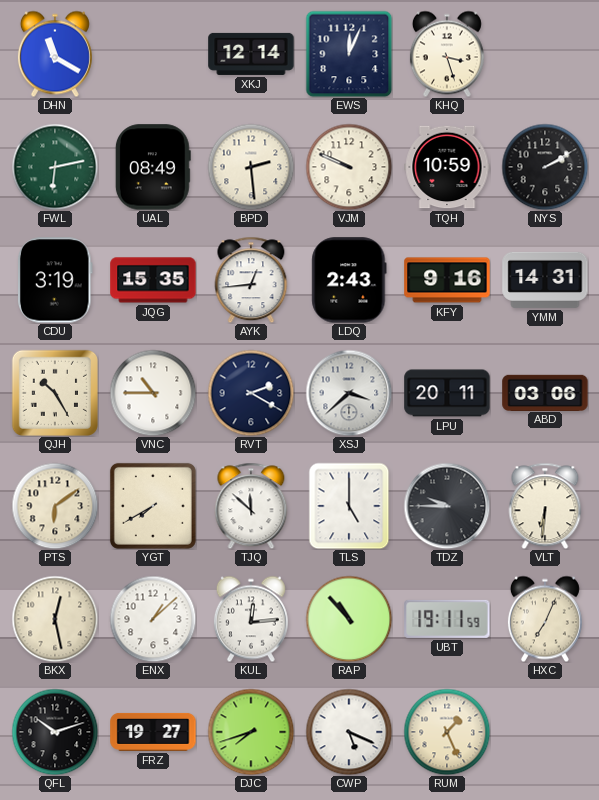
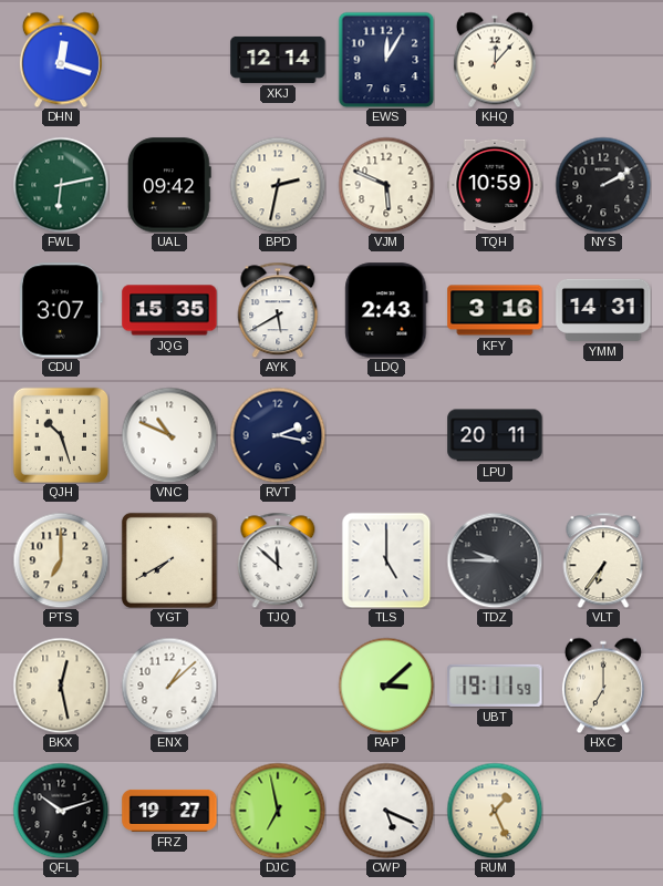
DHN: 11:20 -> 12:18
EWS: 12:04 -> 12:05
KHQ: 3:27 -> 12:07
UAL: 08:49 -> 09:42
BPD: 2:29 -> 2:32
VJM: 9:49 -> 5:49
CDU: 3:19 -> 3:07
AYK: 12:44 -> 5:40
KFY: 9:16 -> 3:16
QJH: 10:25 -> 10:27
VNC: 10:45 -> 10:49
RVT: 2:20 -> 2:17
XSJ: 3:38 -> none
ABD: 03:06 -> none
PTS: 6:09 -> 7:00
VLT: 6:31 -> 6:36
KUL: 12:14 -> none
RAP: 10:53 -> 3:08
HXC: 7:04 -> 7:00
DJC: 7:42 -> 6:58
